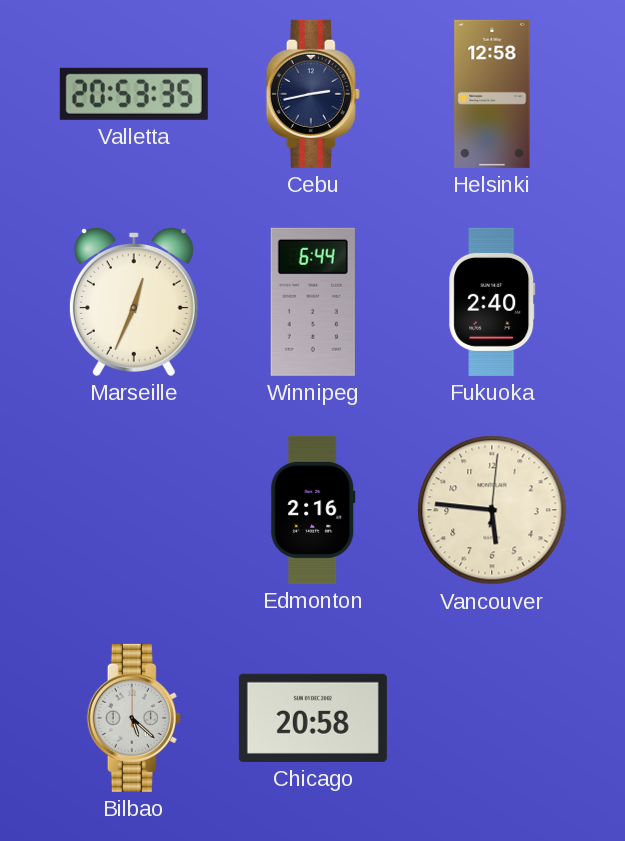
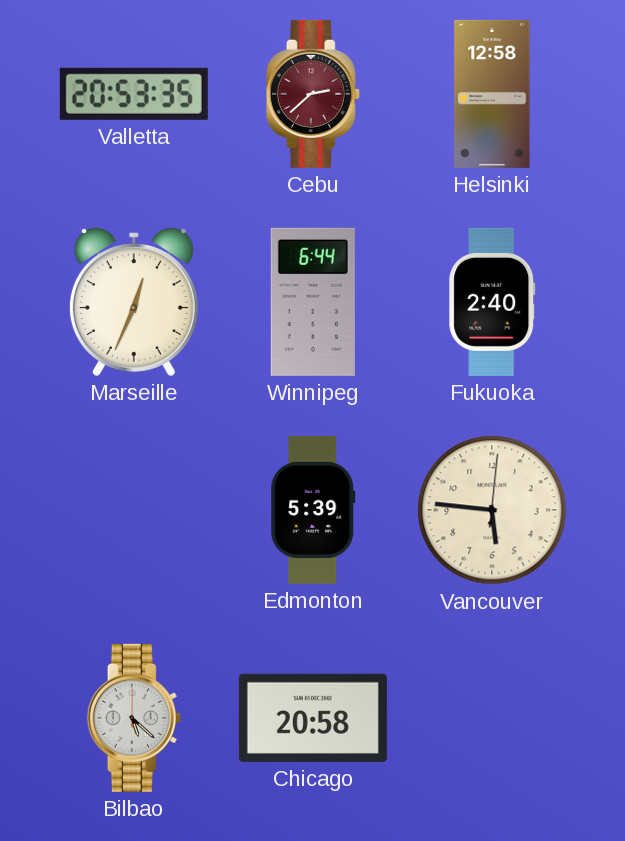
Cebu: 2:43 -> 2:38
Cebu dial: navy -> burgundy
Edmonton: 2:16 -> 5:39
